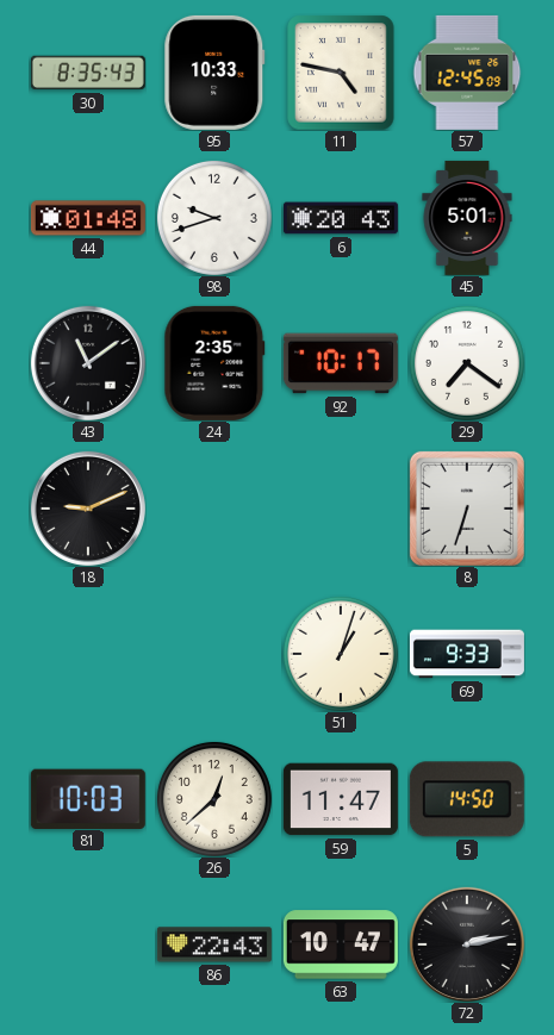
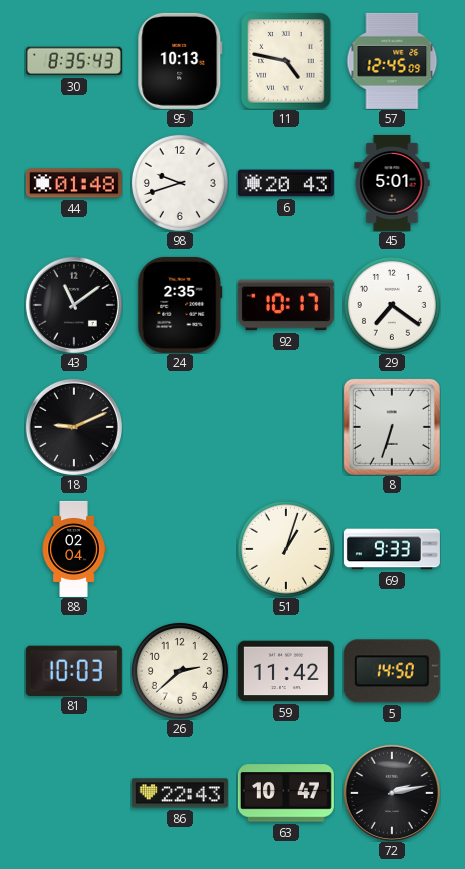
95: 10:33 -> 10:13
88: none -> 02:04
26: 12:38 -> 2:38
59: 11:47 -> 11:42
